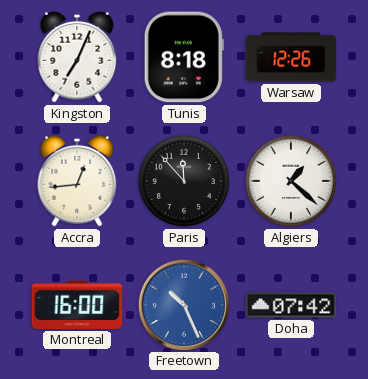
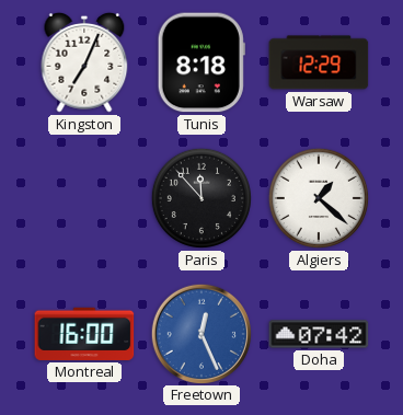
Warsaw: 12:26 -> 12:29
Accra: 12:44 -> none
Freetown: 10:26 -> 12:26
